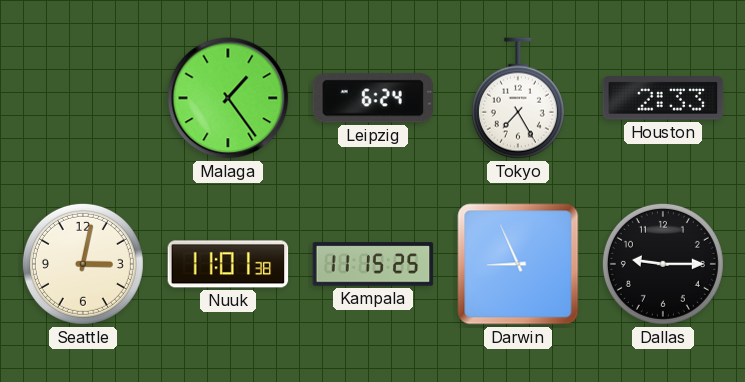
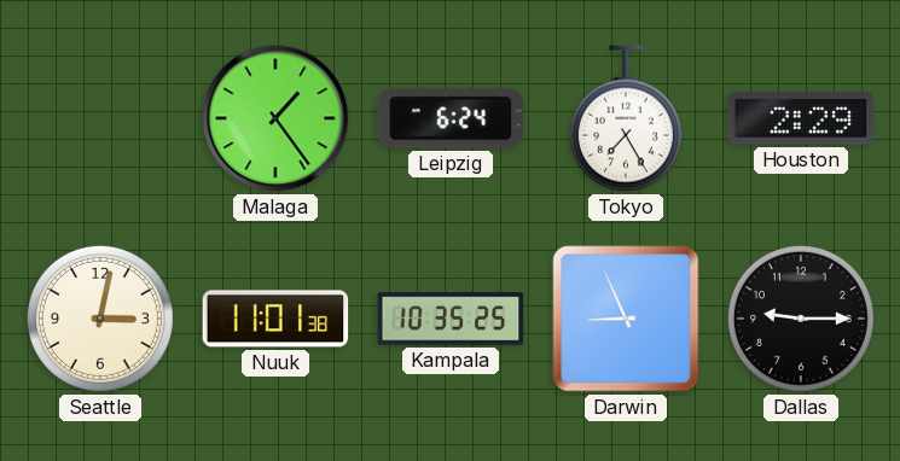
Houston: 2:33 -> 2:29
Kampala: 11:15 -> 10:35
